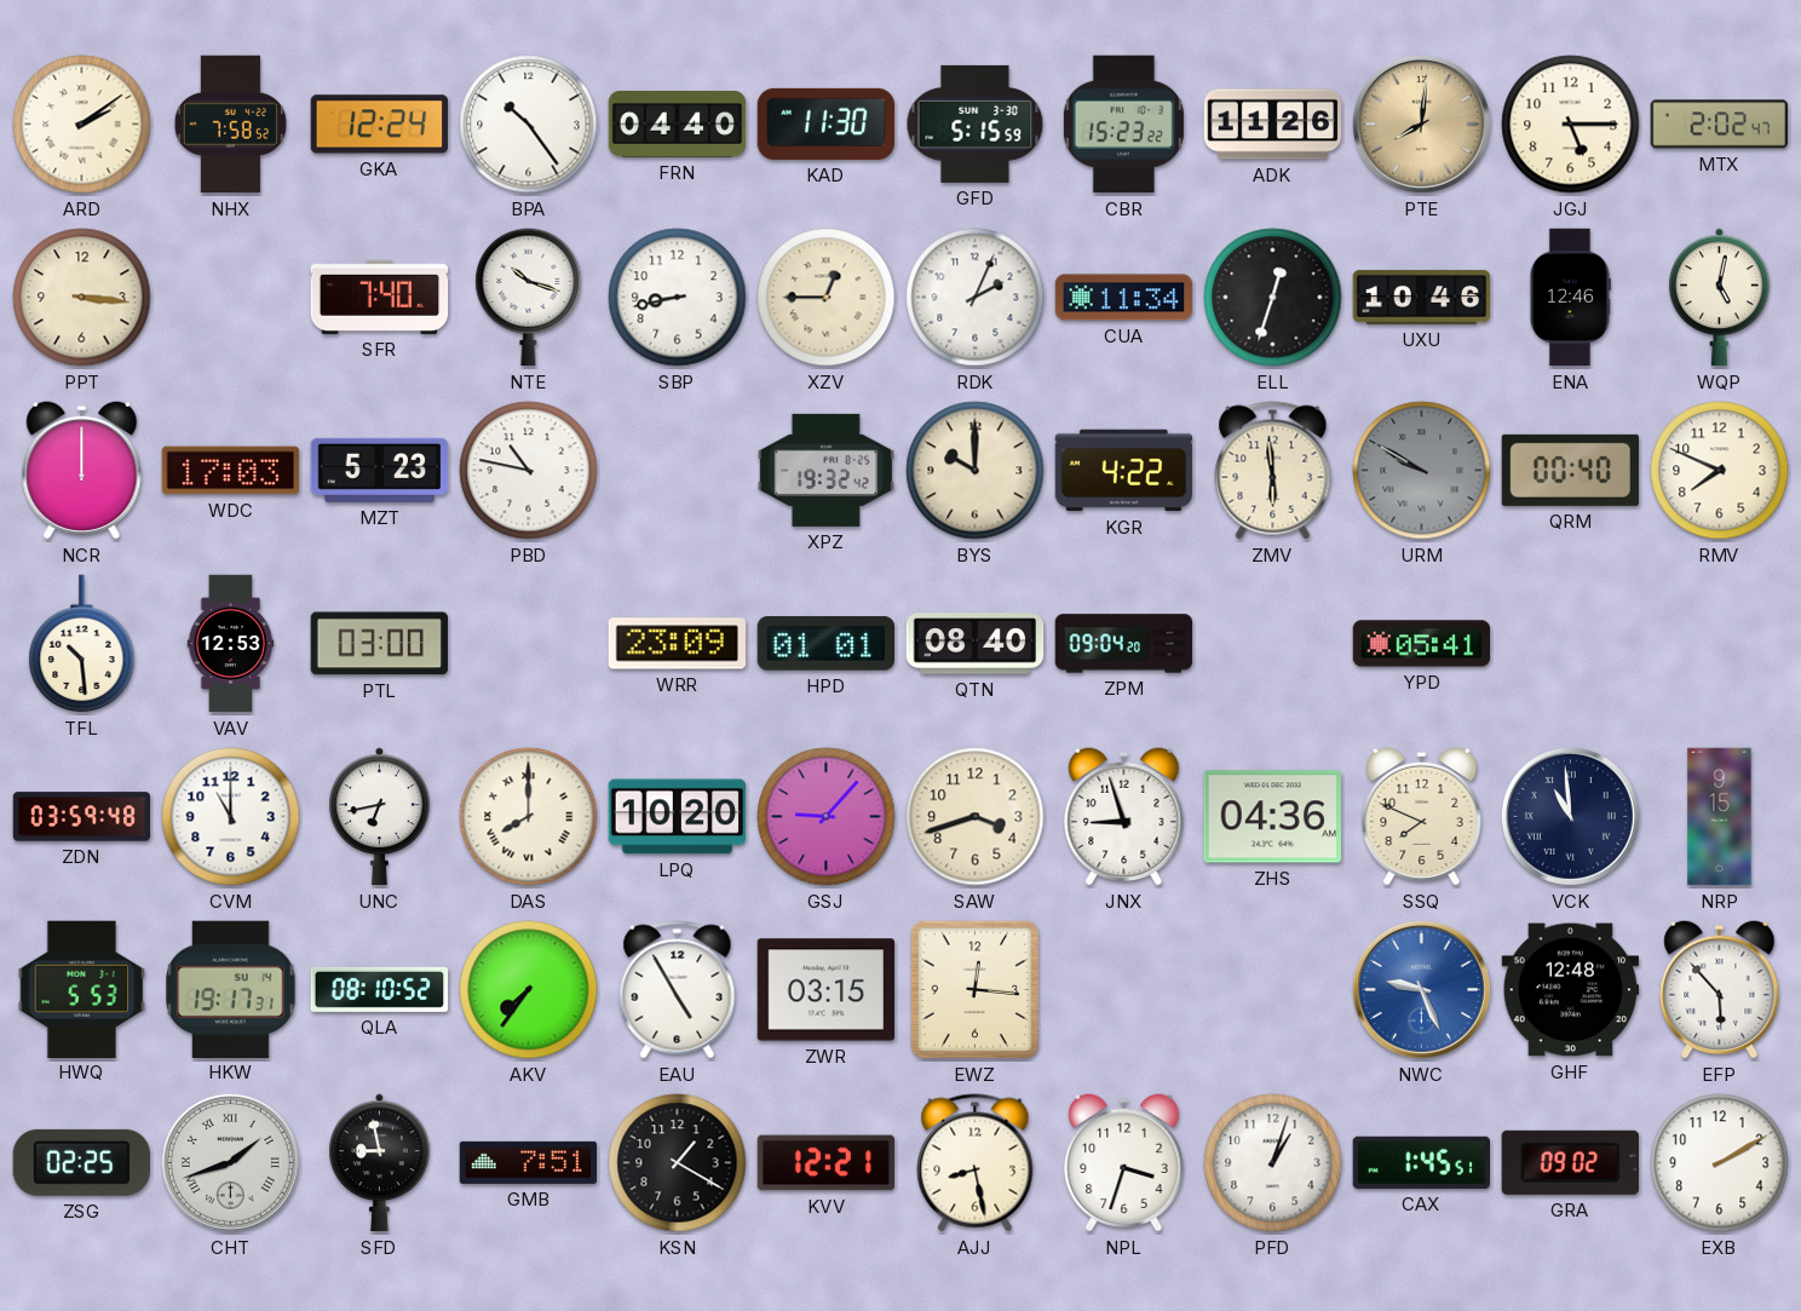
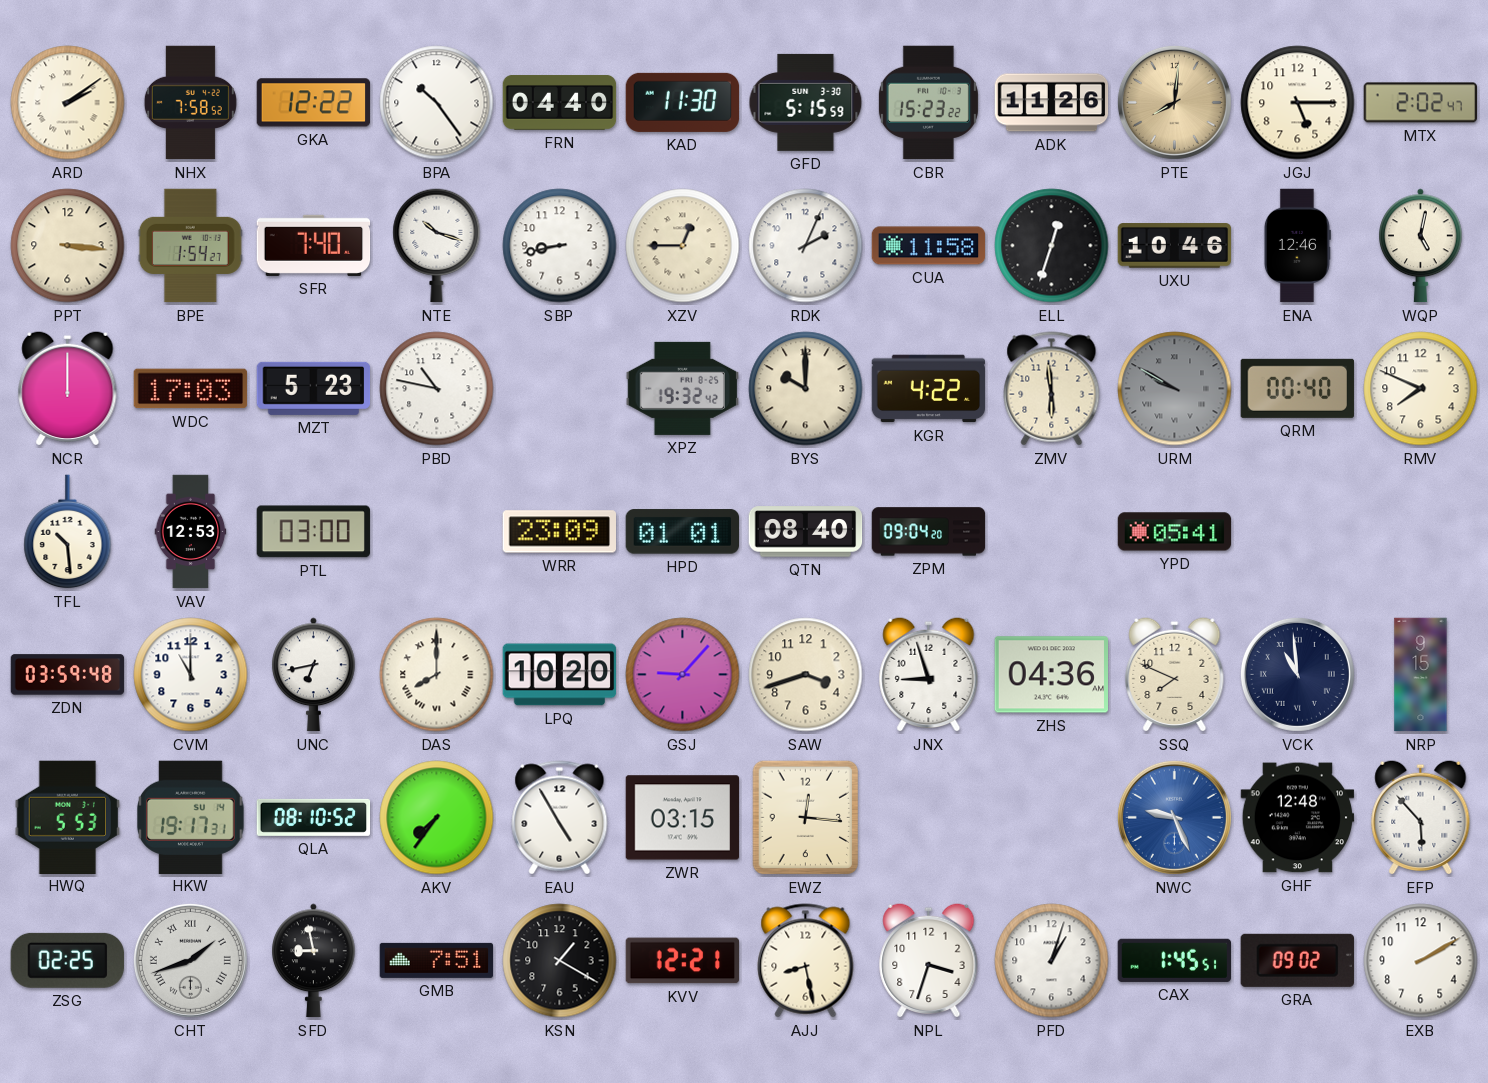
GKA: 12:24 -> 12:22
BPE: none -> 1:54
CUA: 11:34 -> 11:58
